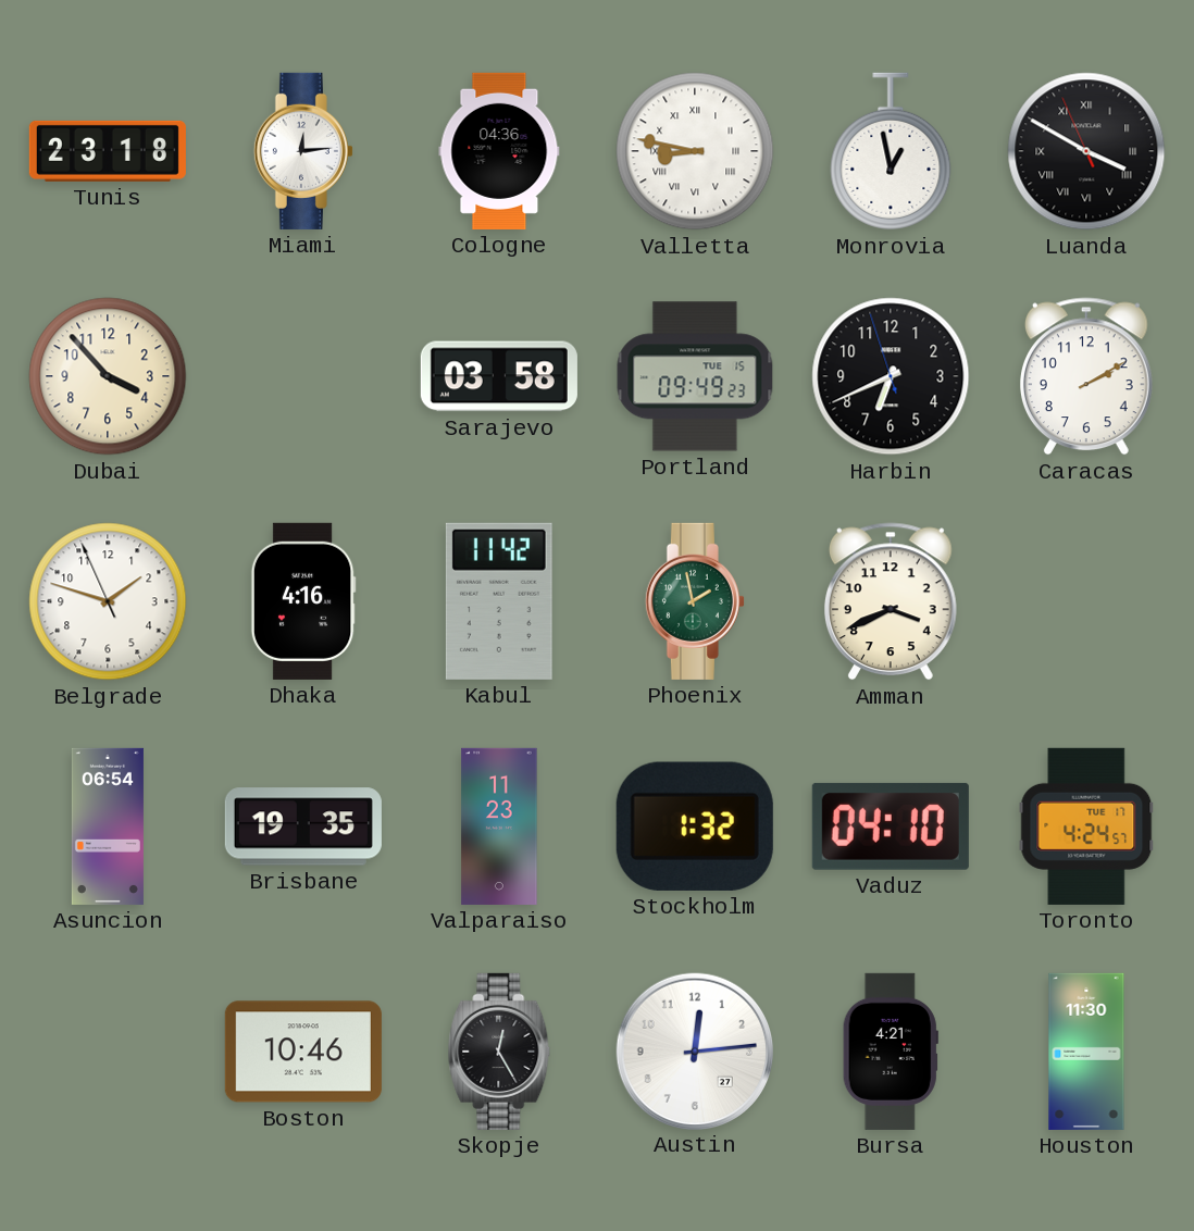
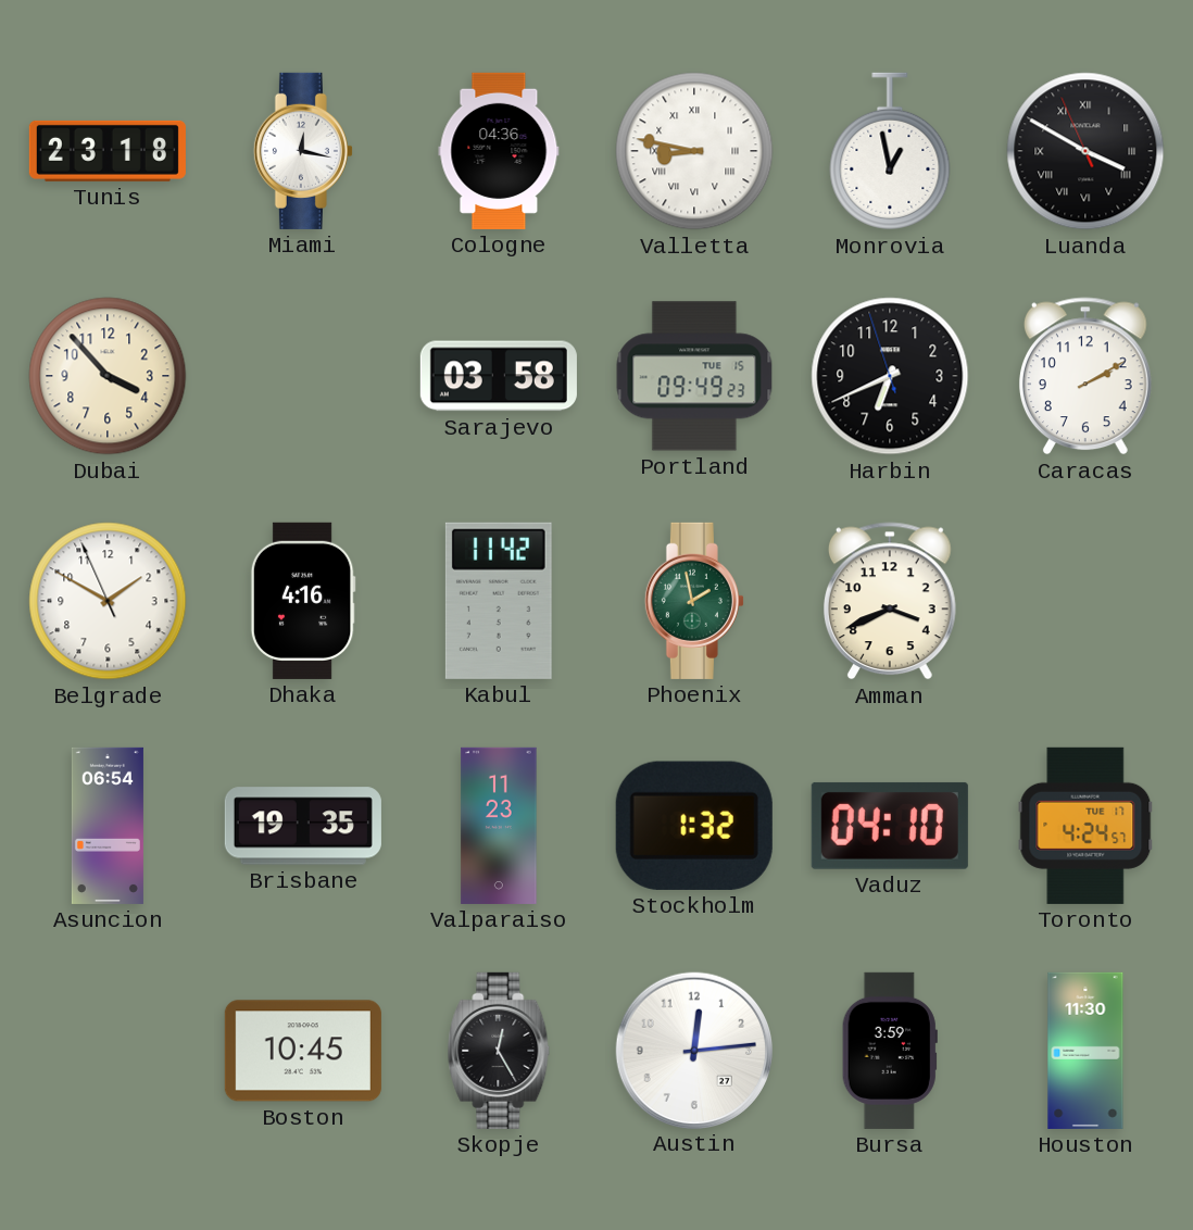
Miami: 12:14 -> 12:17
Belgrade: 1:47 -> 1:49
Boston: 10:46 -> 10:45
Bursa: 4:21 -> 3:59
